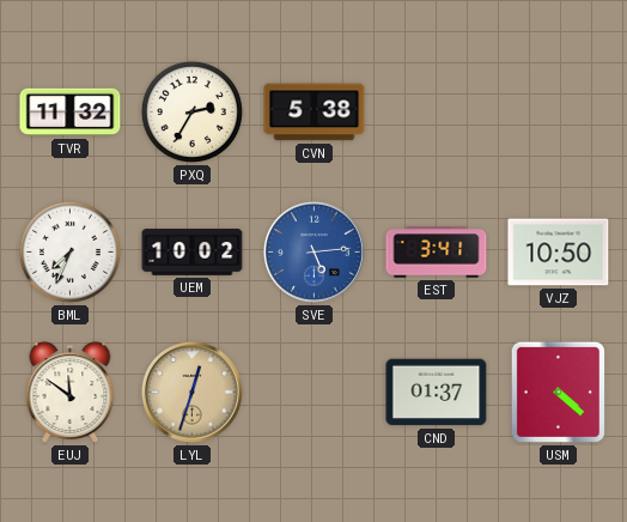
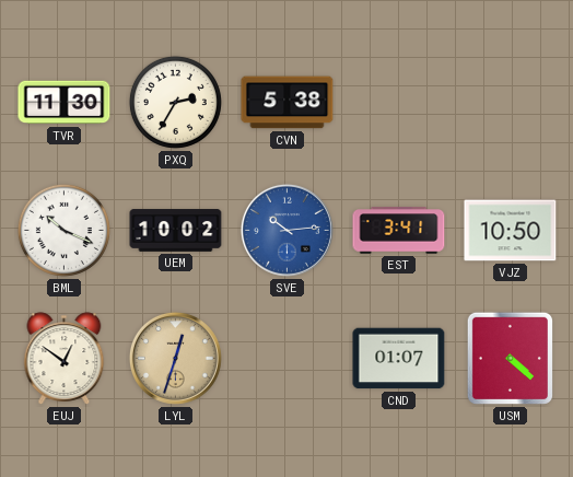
TVR: 11:32 -> 11:30
BML: 7:34 -> 10:19
SVE: 5:14 -> 10:14
EUJ: 11:51 -> 12:51
CND: 01:37 -> 01:07
